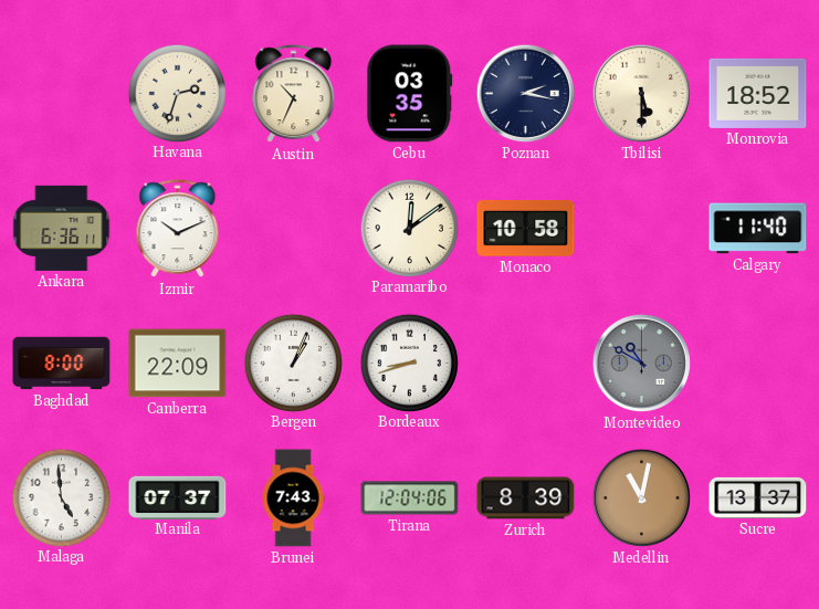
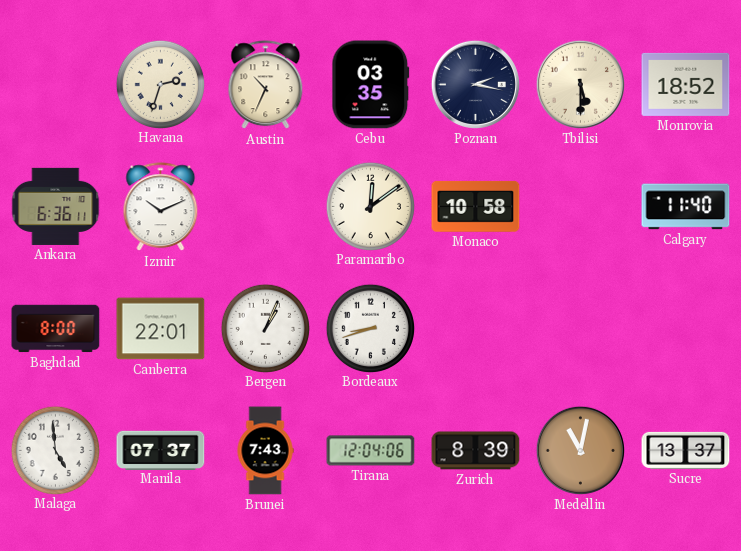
Canberra: 22:09 -> 22:01
Montevideo: 10:50 -> none
